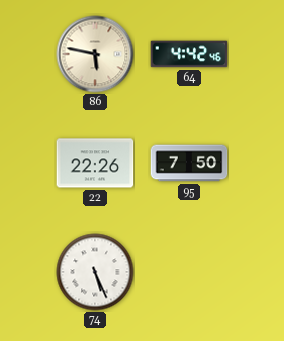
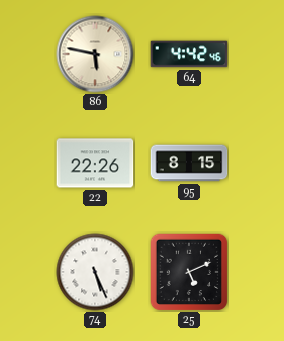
95: 7:50 -> 8:15
25: none -> 5:11
